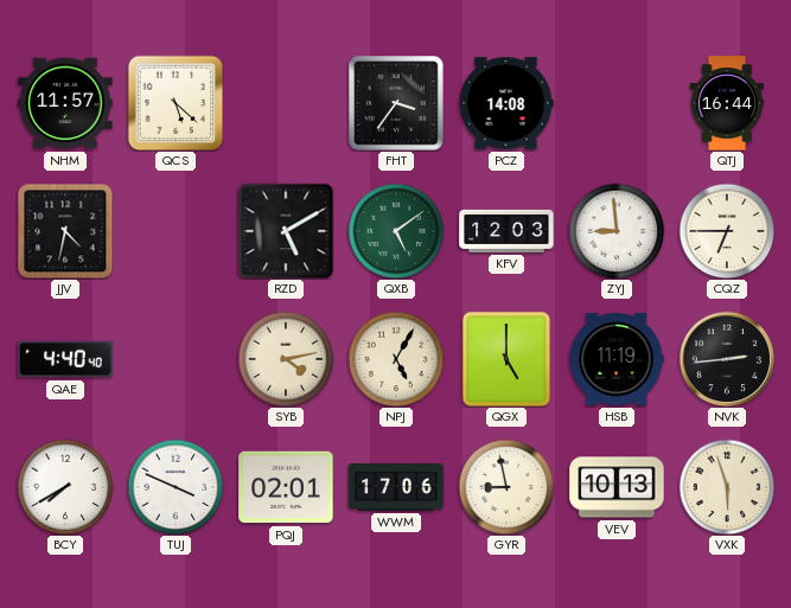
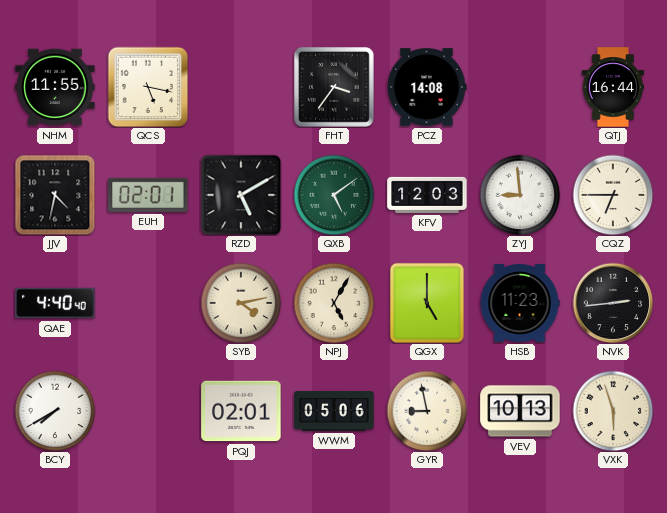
NHM: 11:57 -> 11:55
QCS: 5:22 -> 5:17
EUH: none -> 02:01
HSB: 11:19 -> 11:23
TUJ: 3:49 -> none
WWM: 17:06 -> 05:06
